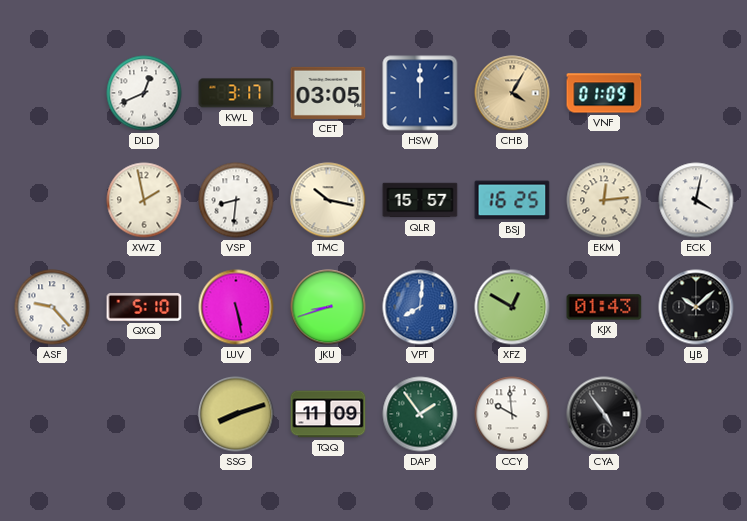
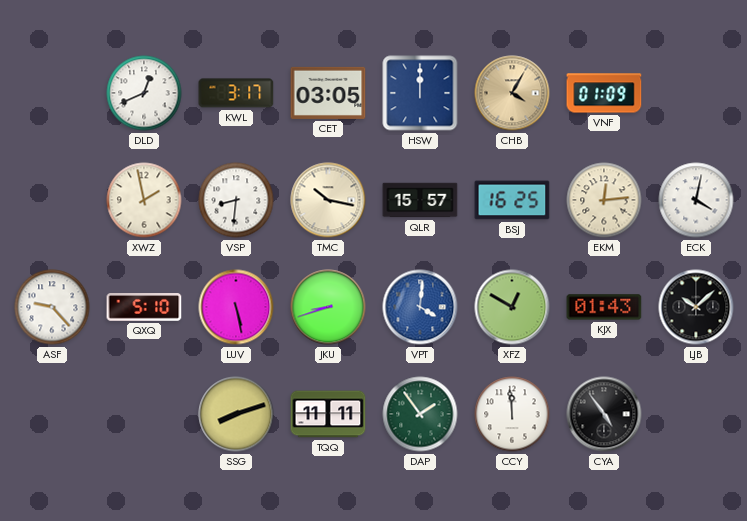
VPT: 8:01 -> 4:01
TQQ: 11:09 -> 11:11
CCY: 9:59 -> 11:59
